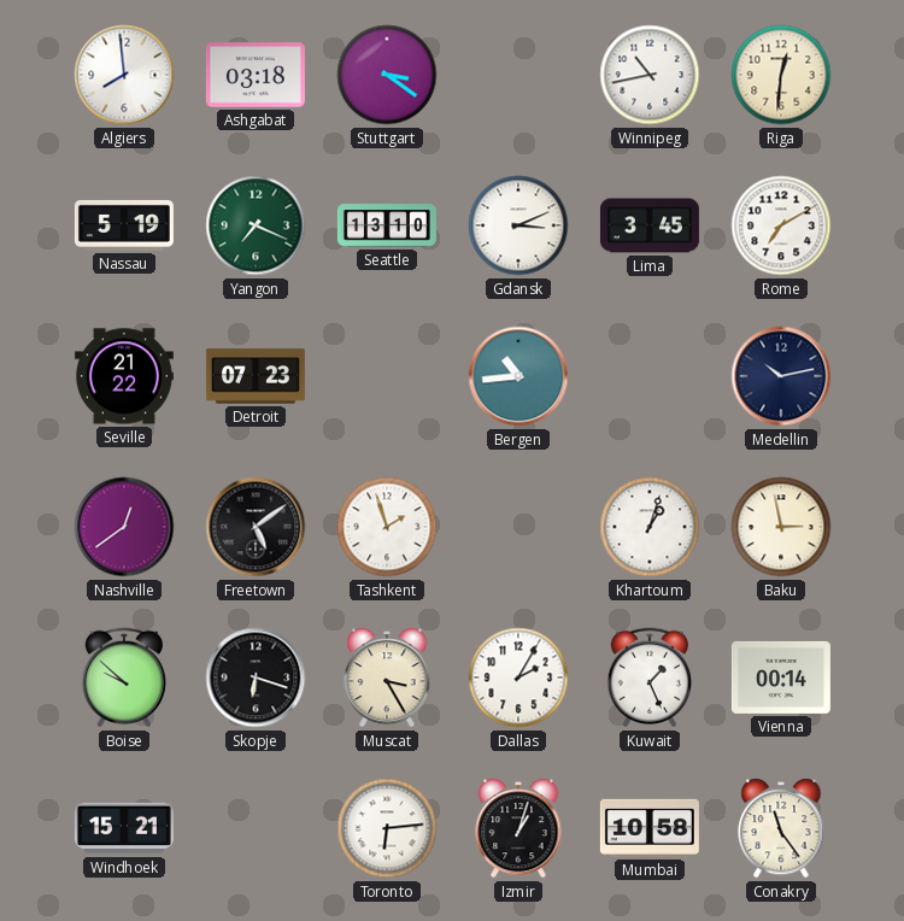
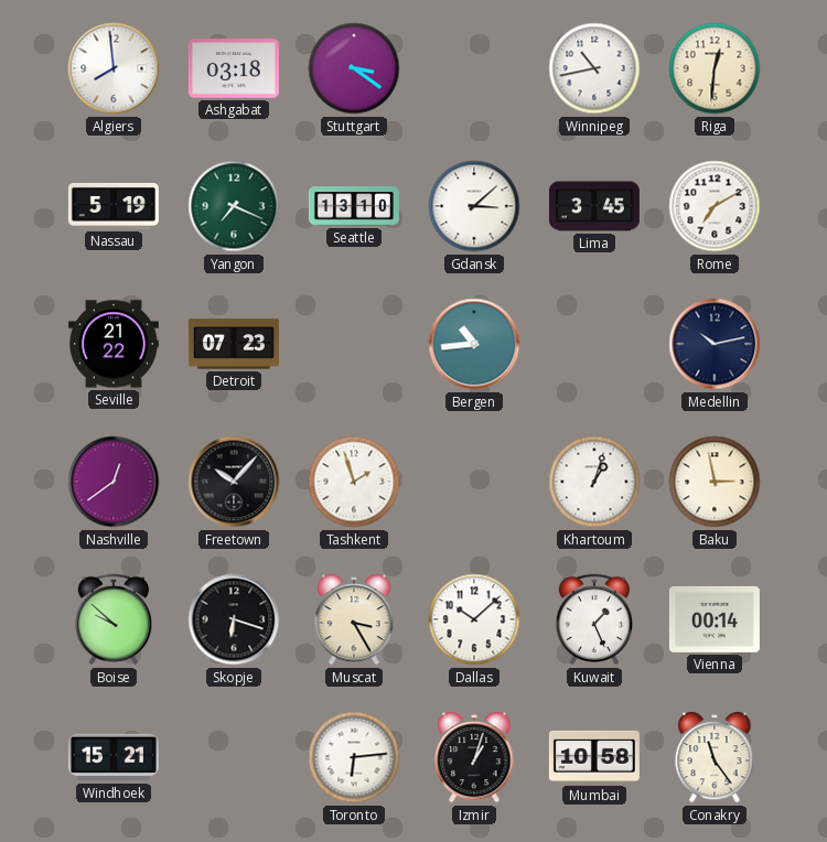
Gdansk: 3:11 -> 3:08
Freetown: 5:09 -> 10:07
Dallas: 2:05 -> 10:08
